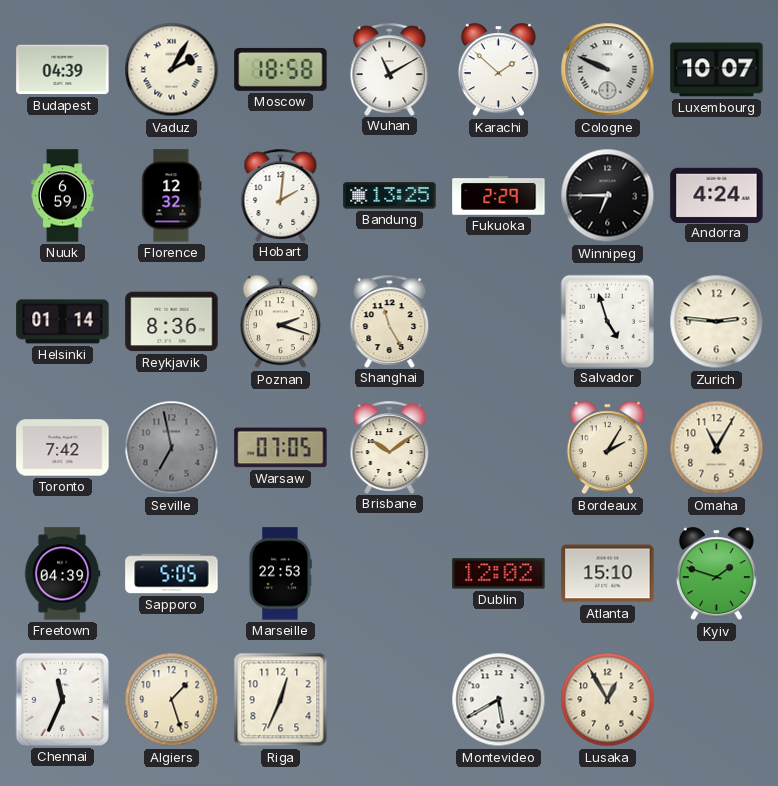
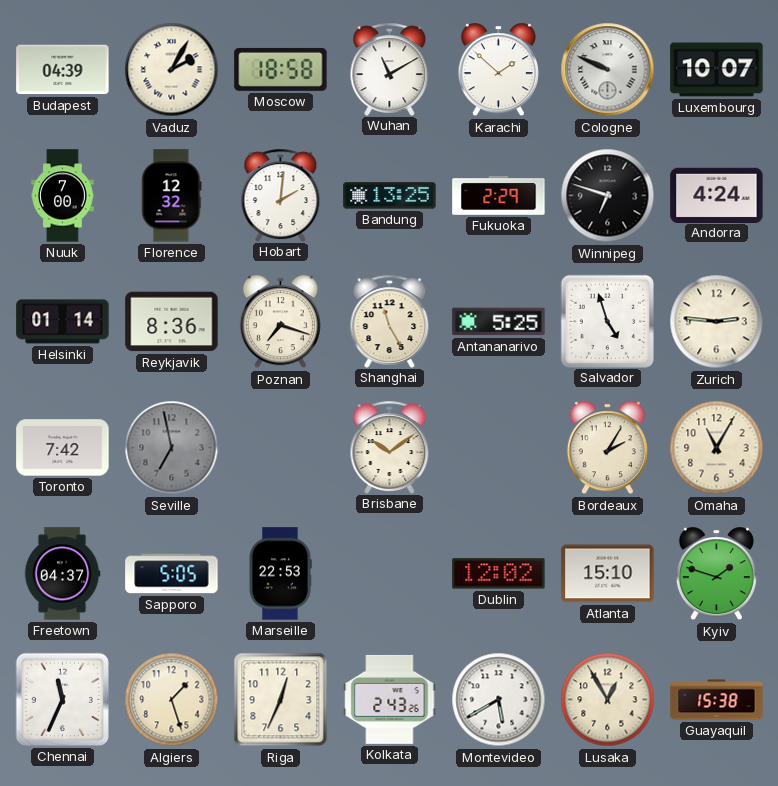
Nuuk: 6:59 -> 7:00
Winnipeg: 6:45 -> 6:48
Poznan: 2:18 -> 7:18
Antananarivo: none -> 5:25
Warsaw: 07:05 -> none
Freetown: 04:39 -> 04:37
Kolkata: none -> 2:43
Guayaquil: none -> 15:38
